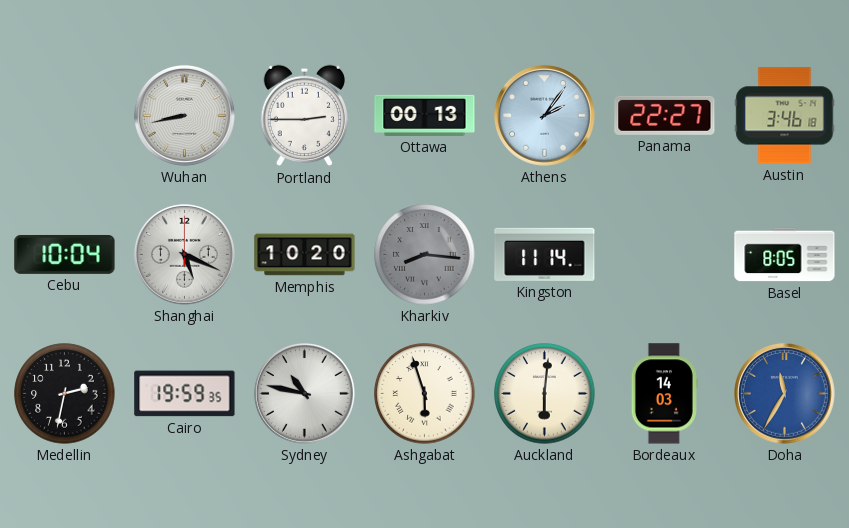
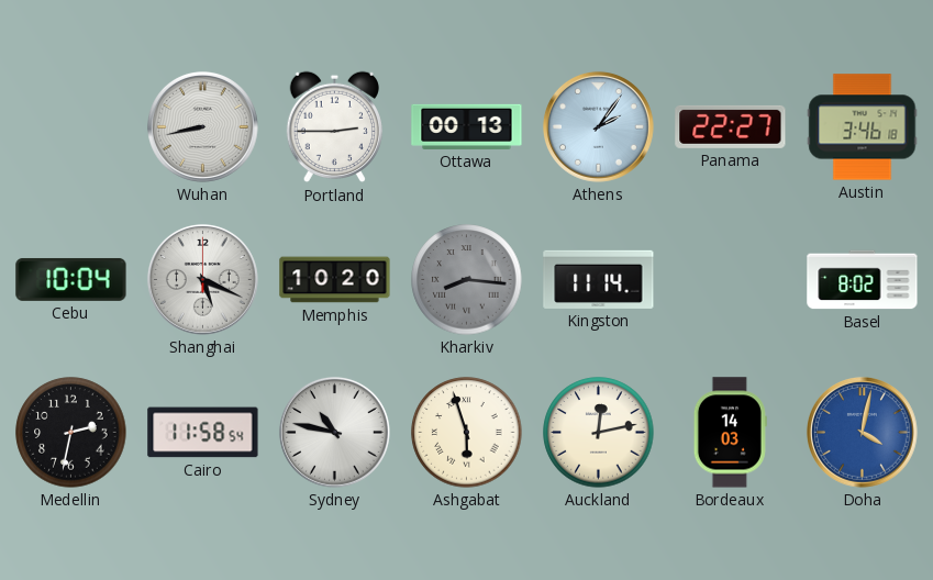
Basel: 8:05 -> 8:02
Cairo: 19:59 -> 11:58
Auckland: 6:01 -> 12:13
Doha: 11:35 -> 4:02
